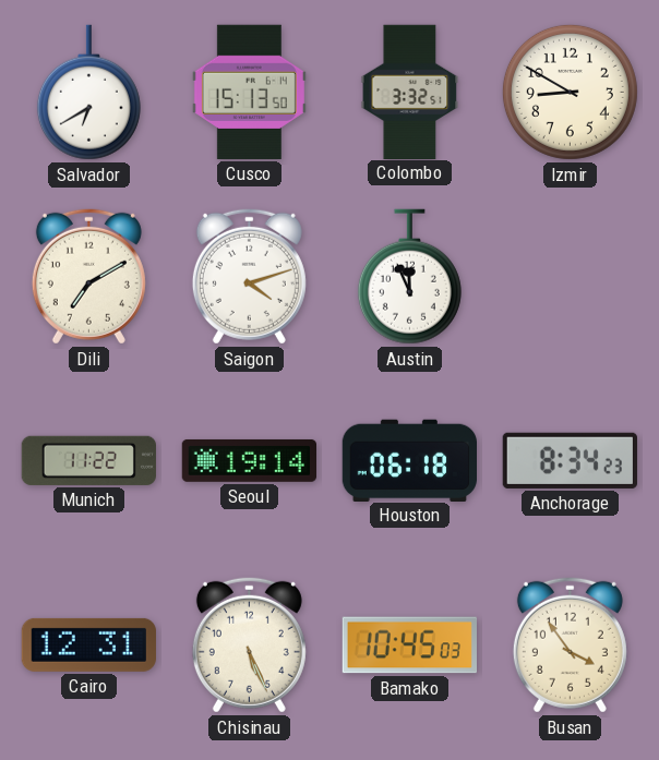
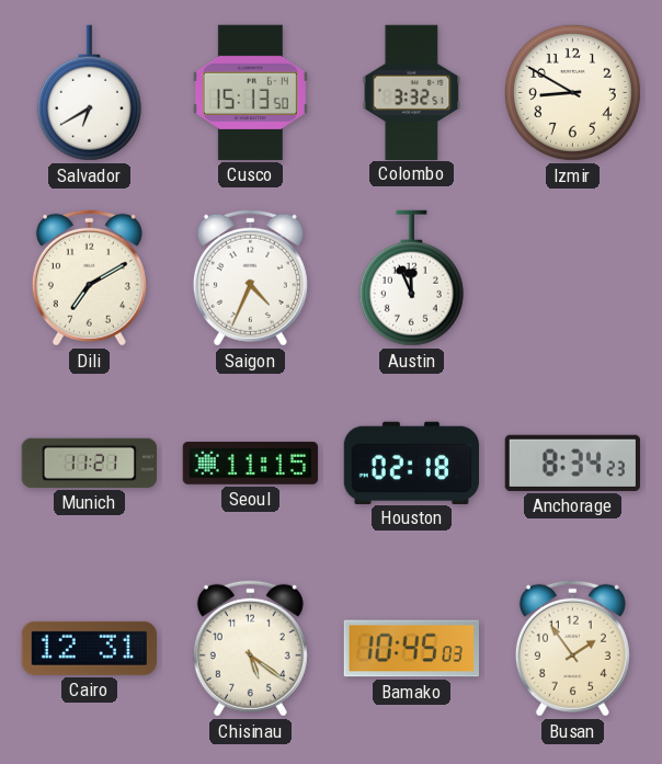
Saigon: 4:12 -> 4:34
Munich: 11:22 -> 11:21
Seoul: 19:14 -> 11:15
Houston: 06:18 -> 02:18
Chisinau: 5:26 -> 5:21
Busan: 3:54 -> 1:54
